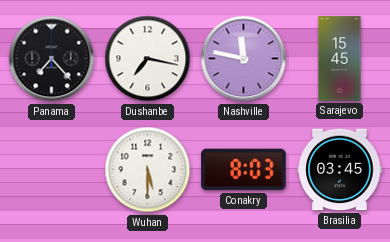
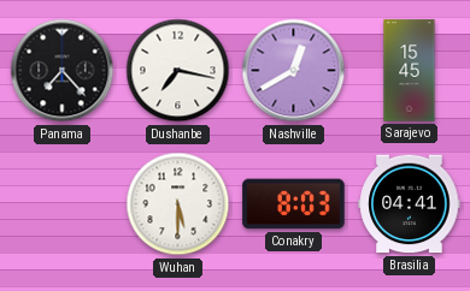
Nashville: 11:47 -> 12:40
Brasilia: 03:45 -> 04:41
